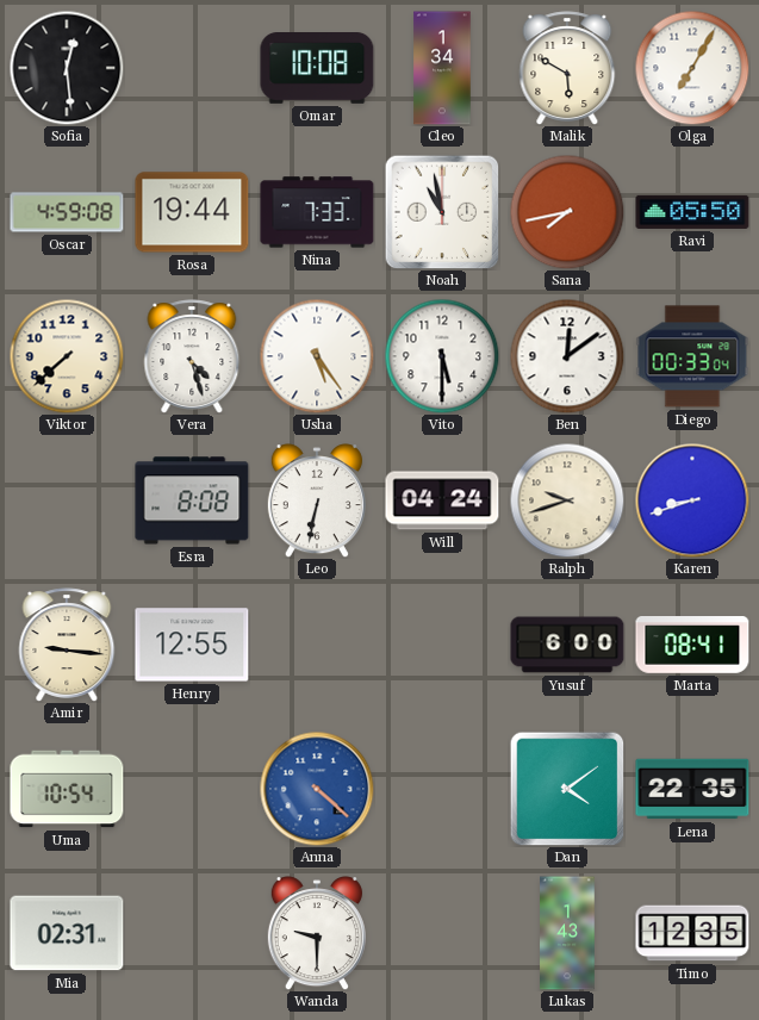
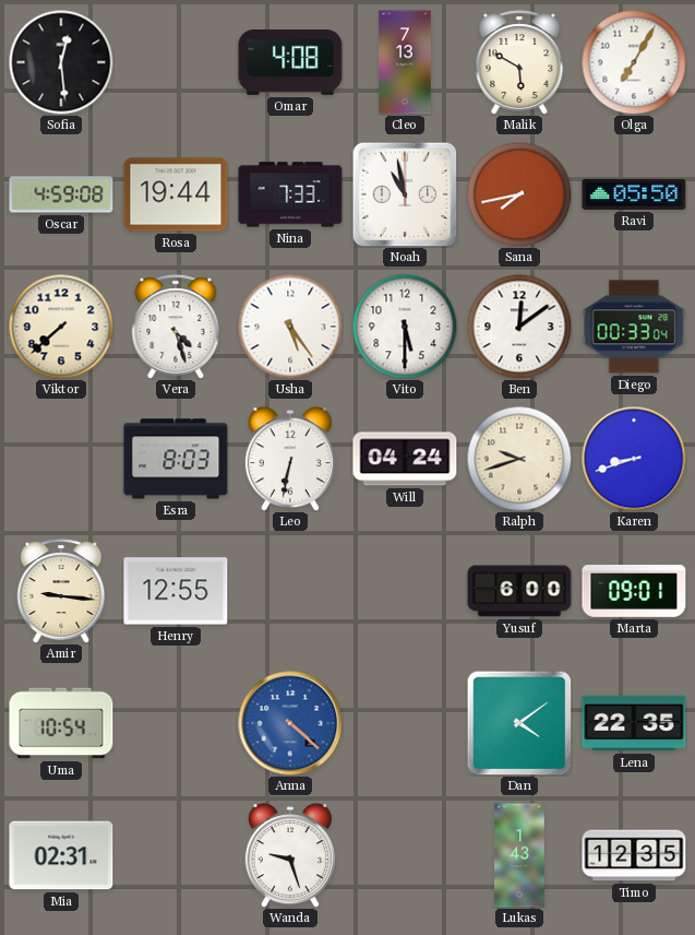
Omar: 10:08 -> 4:08
Cleo: 1:34 -> 7:13
Esra: 8:08 -> 8:03
Marta: 08:41 -> 09:01
Wanda: 9:30 -> 9:27
